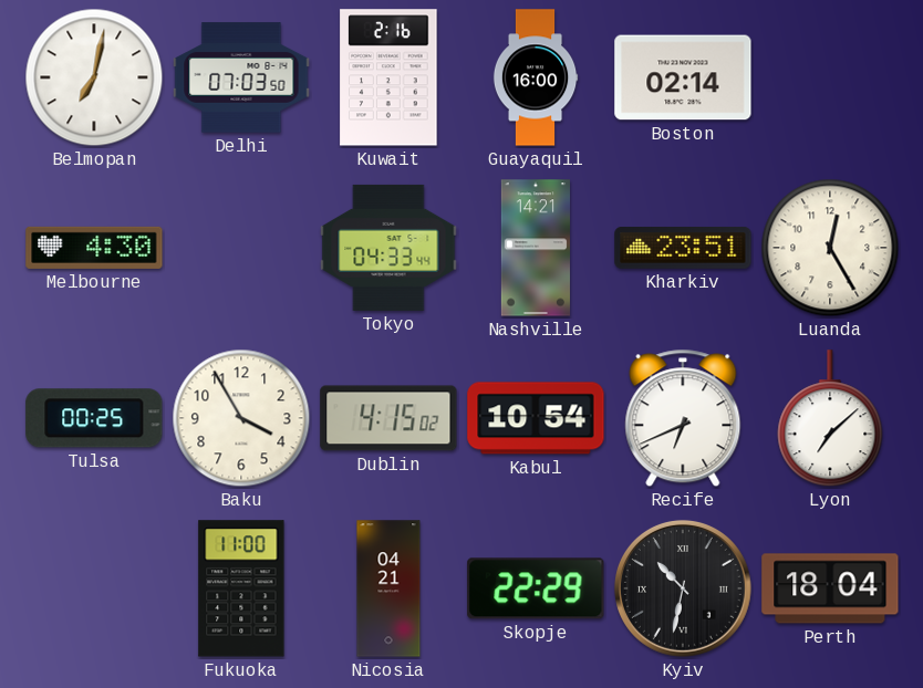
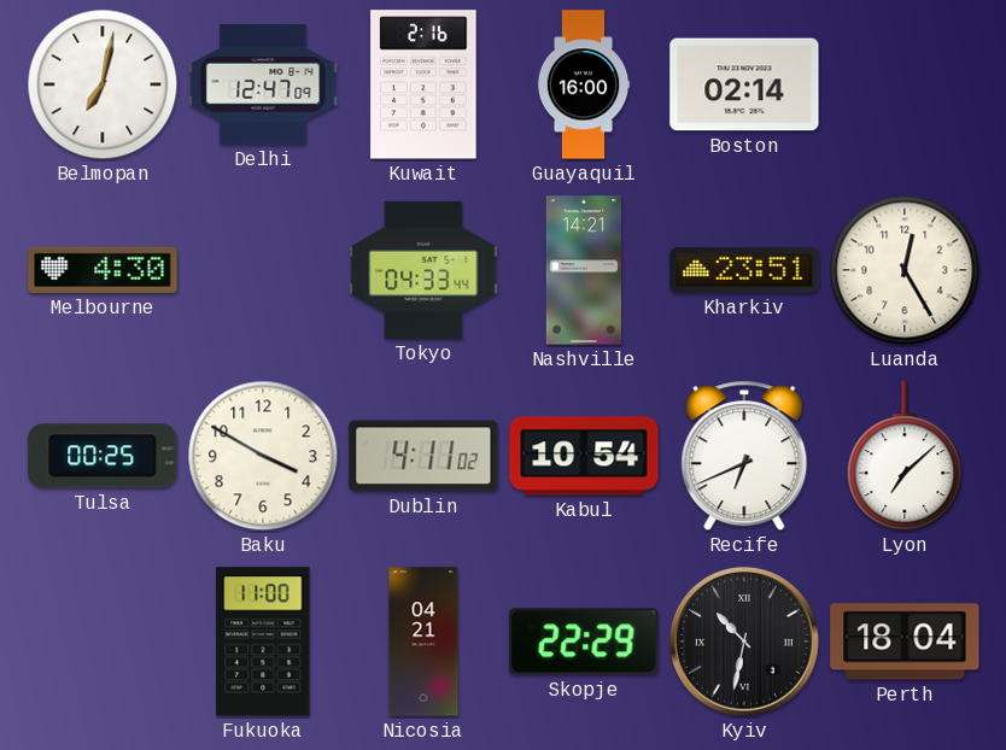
Delhi: 07:03 -> 12:47
Baku: 3:55 -> 3:50
Dublin: 4:15 -> 4:11
